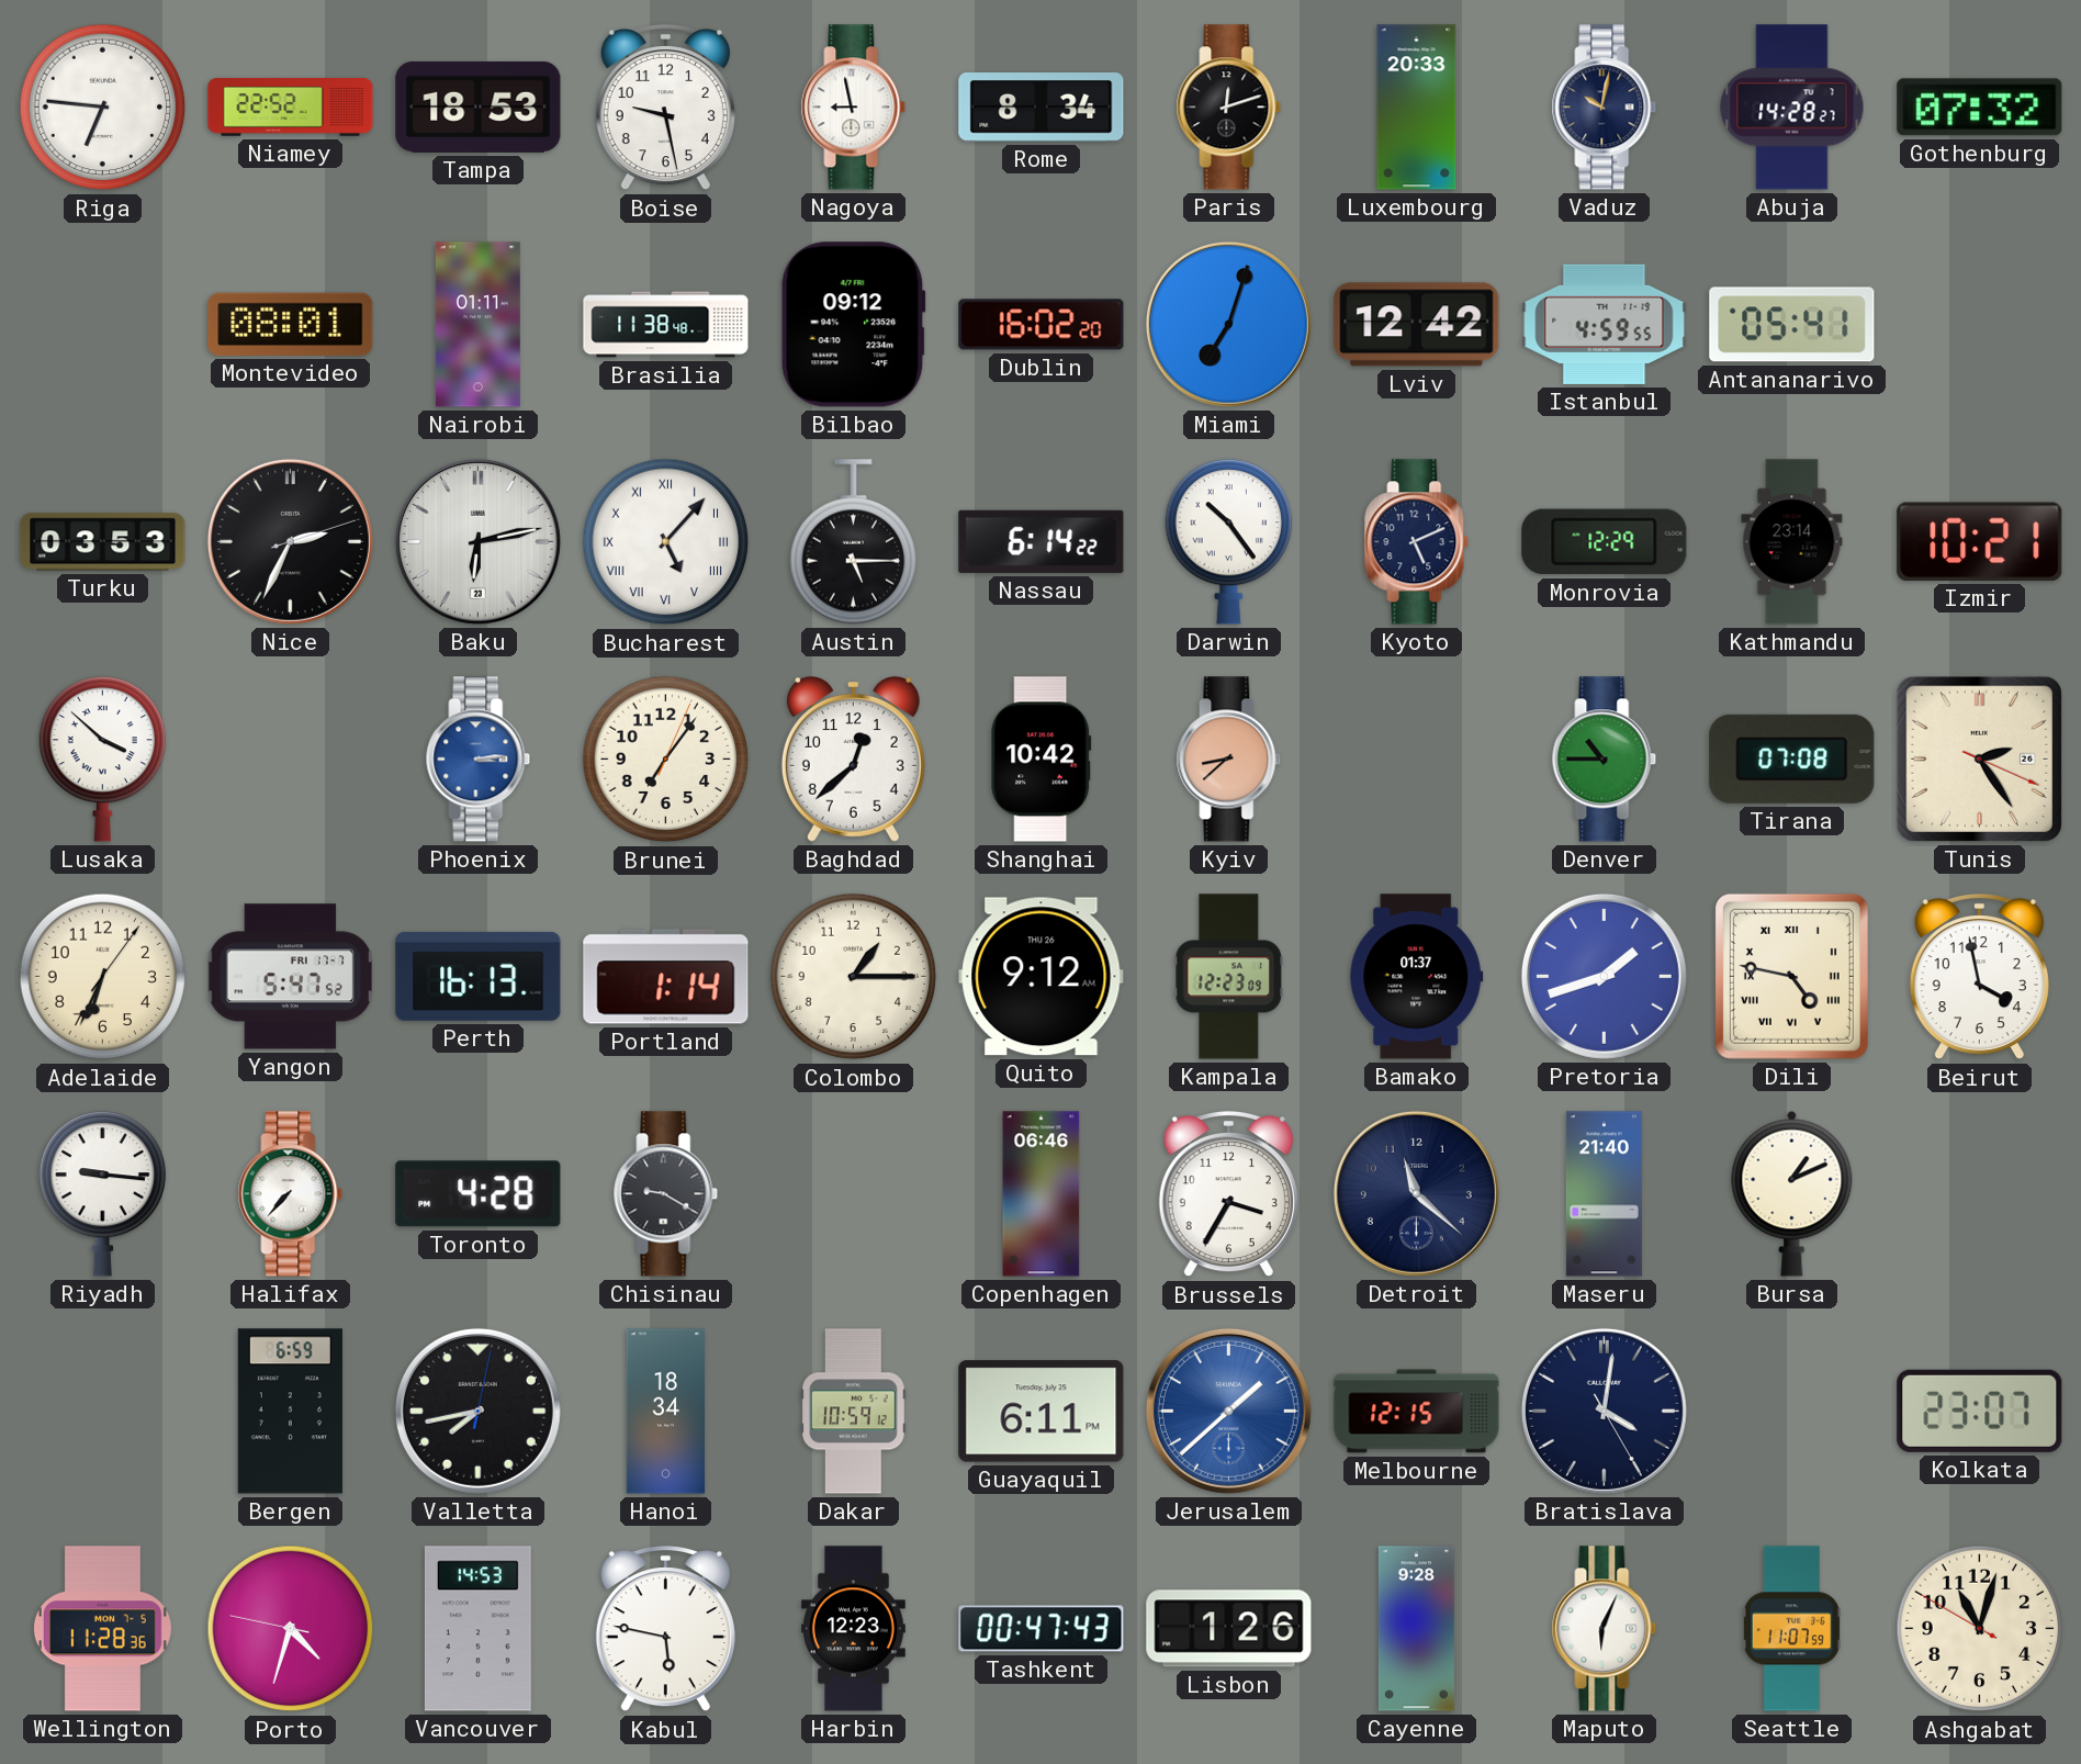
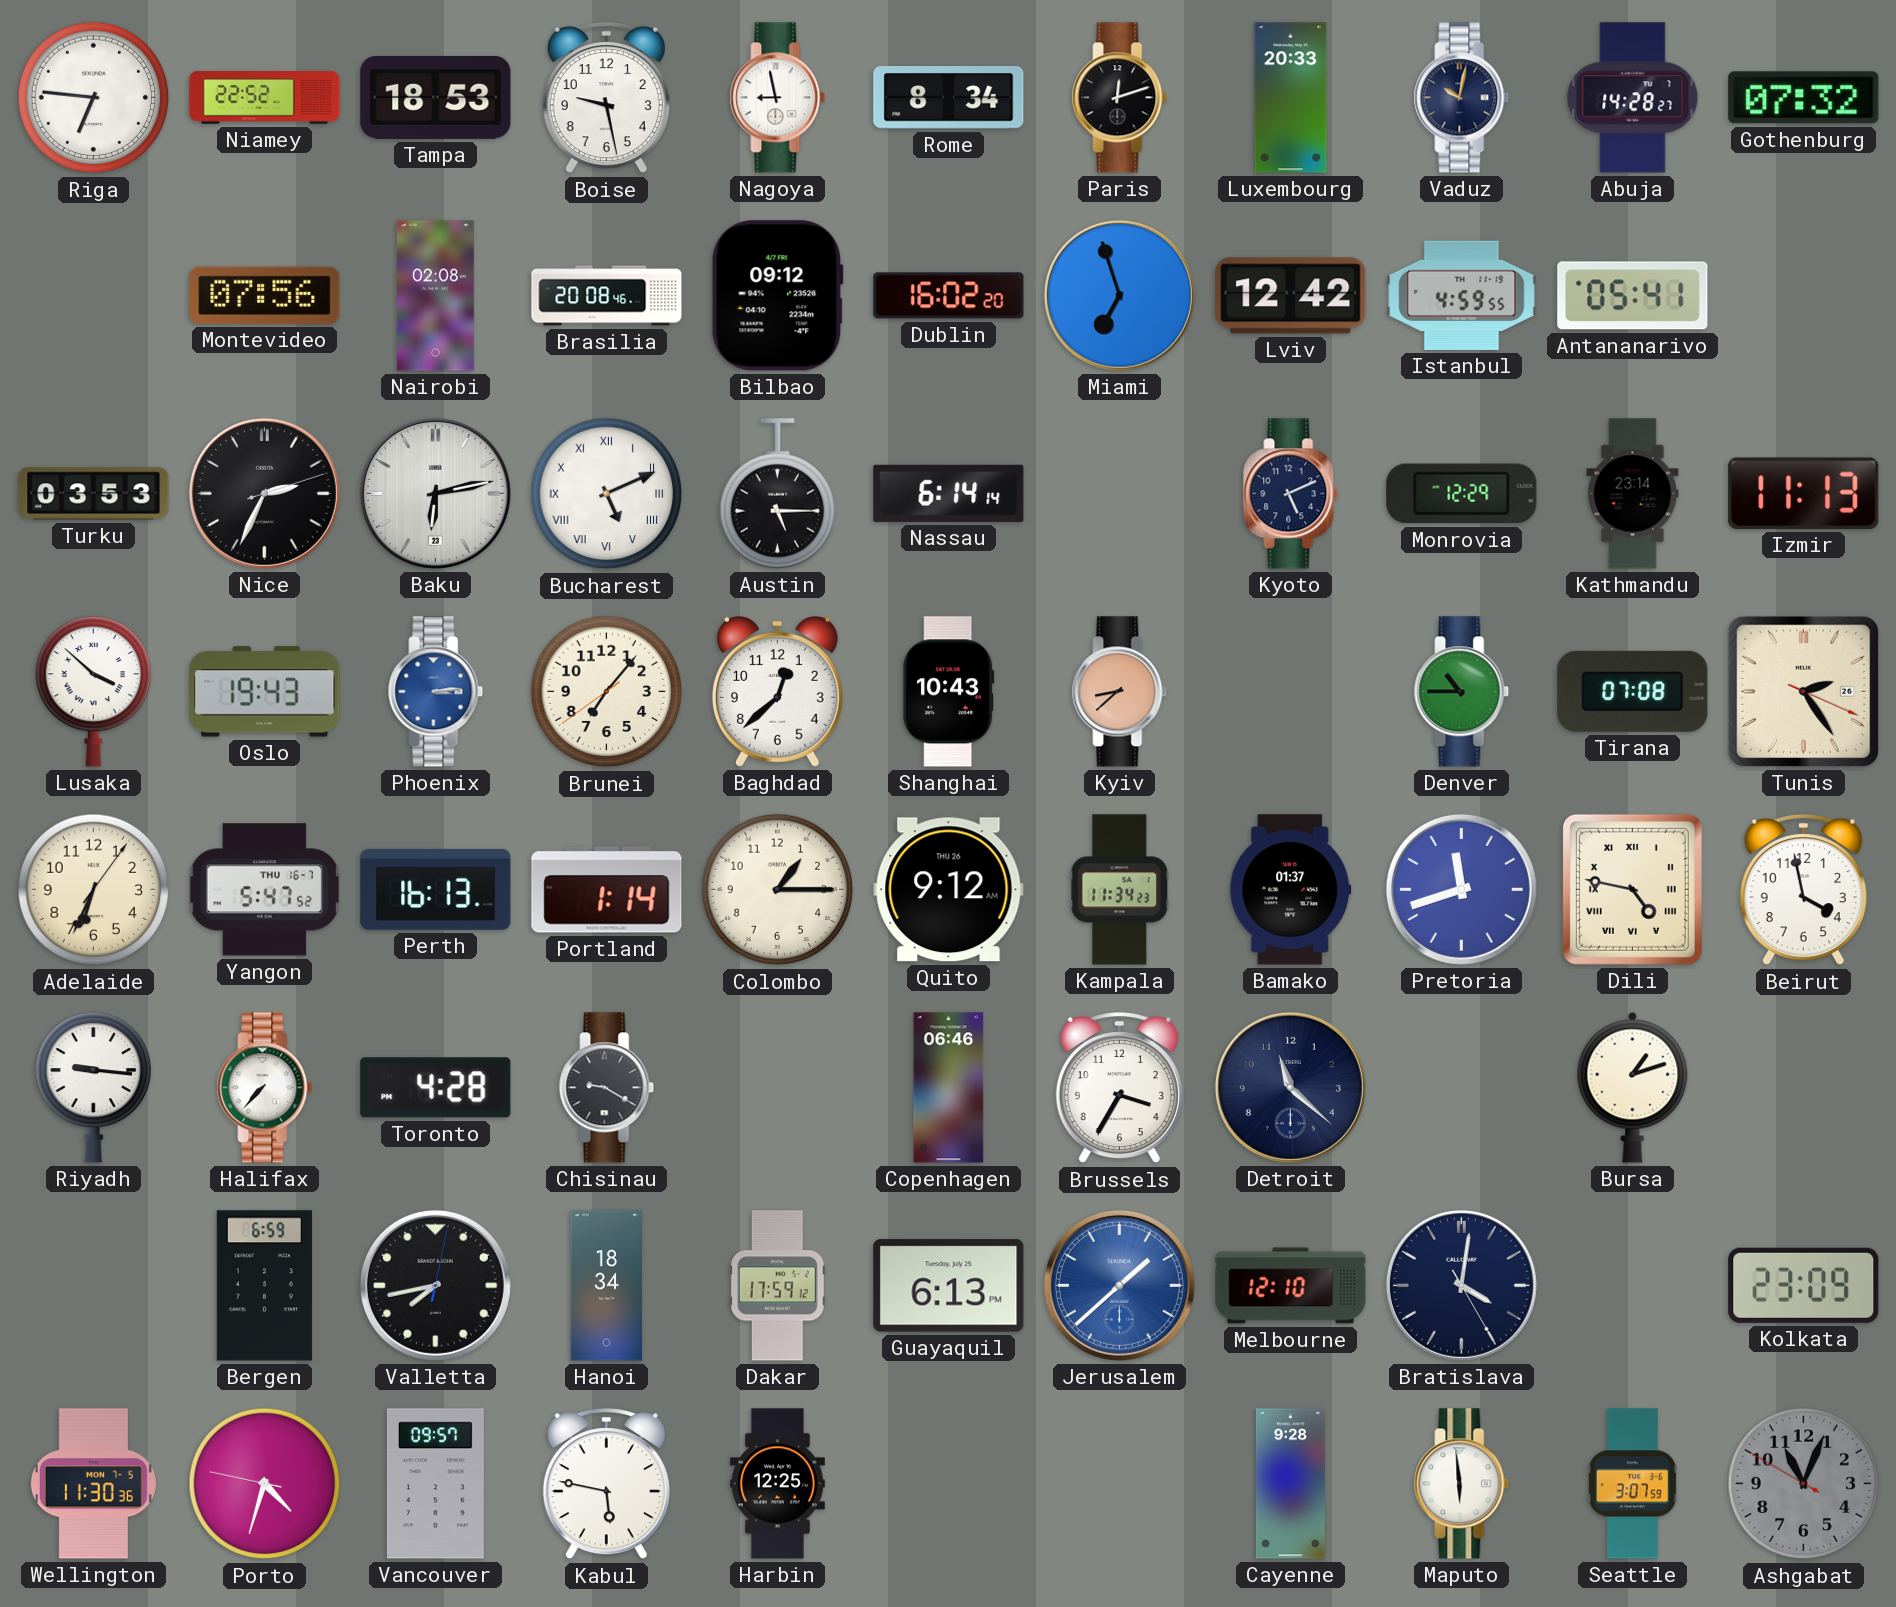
Montevideo: 08:01 -> 07:56
Nairobi: 01:11 -> 02:08
Brasilia: 11:38 -> 20:08
Miami: 7:03 -> 6:57
Bucharest: 5:07 -> 5:11
Nassau: 6:14:22 -> 6:14:14
Darwin: 10:24 -> none
Izmir: 10:21 -> 11:13
Oslo: none -> 19:43
Brunei: 7:06:04 -> 7:06:39
Shanghai: 10:42 -> 10:43
Yangon date: FRI 17-7 -> THU 16-7
Kampala: 12:23 -> 11:34
Pretoria: 1:42 -> 11:42
Maseru: 21:40 -> none
Bursa: 1:11 -> 1:12
Dakar: 10:59 -> 17:59
Guayaquil: 6:11 -> 6:13
Melbourne: 12:15 -> 12:10
Kolkata: 23:07 -> 23:09
Wellington: 11:28 -> 11:30
Vancouver: 14:53 -> 09:57
Harbin: 12:23 -> 12:25
Tashkent: 00:47 -> none
Lisbon: 1:26 -> none
Maputo: 6:04 -> 5:59
Seattle: 11:07 -> 3:07
Ashgabat: 11:02 -> 11:03
Ashgabat dial: cream -> grey
